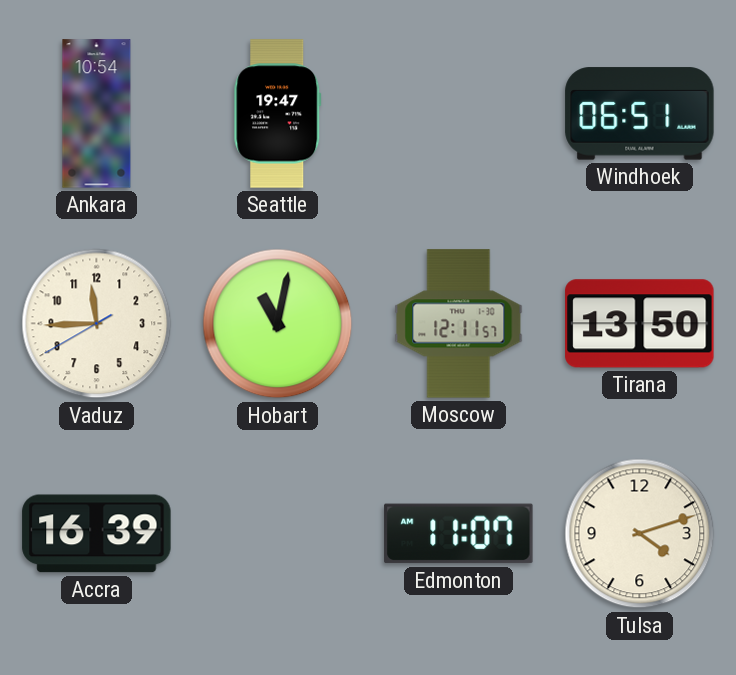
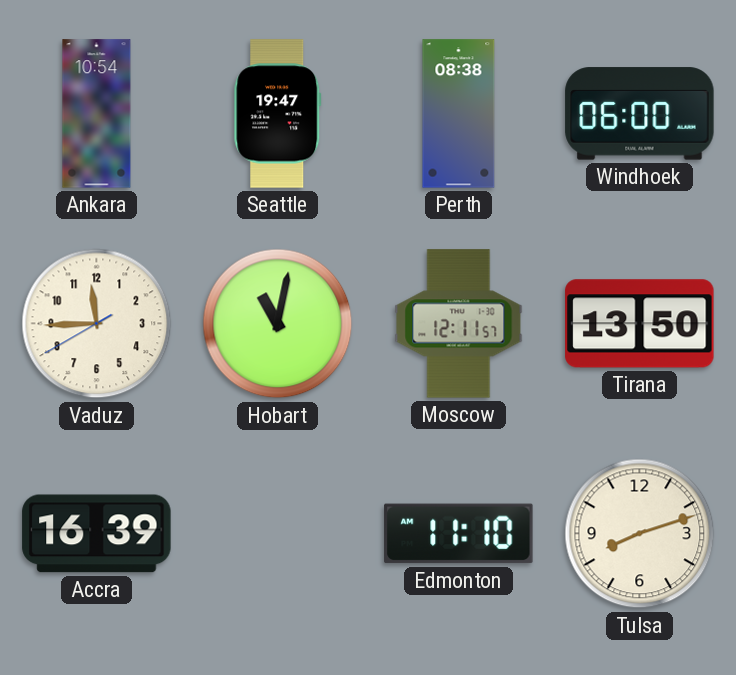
Perth: none -> 08:38
Windhoek: 06:51 -> 06:00
Edmonton: 11:07 -> 11:10
Tulsa: 4:12 -> 8:12
